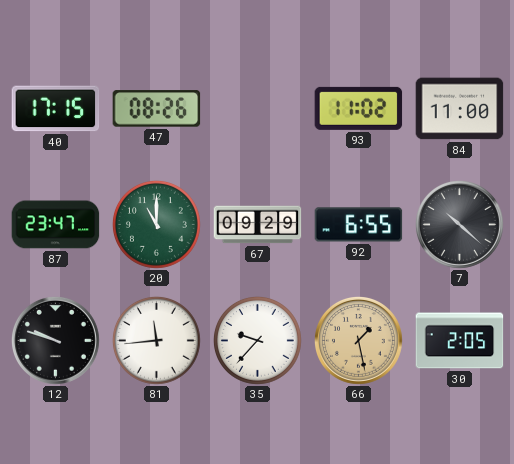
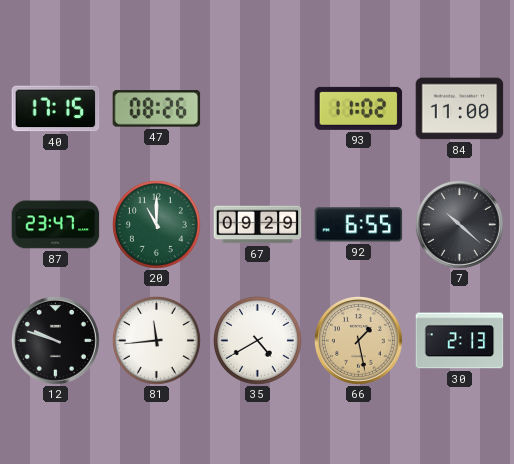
35: 9:37 -> 4:40
30: 2:05 -> 2:13
